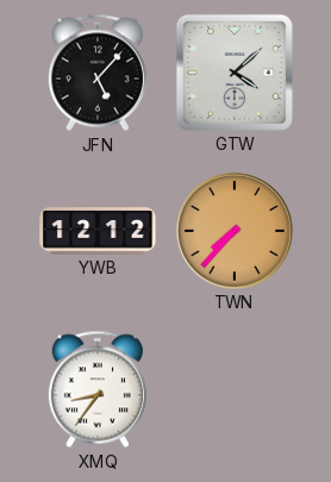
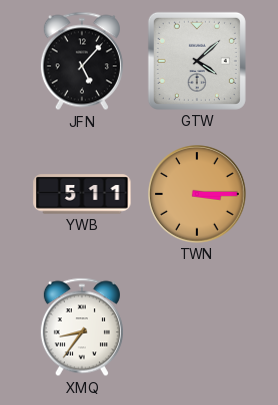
YWB: 12:12 -> 5:11
TWN: 7:37 -> 3:15
